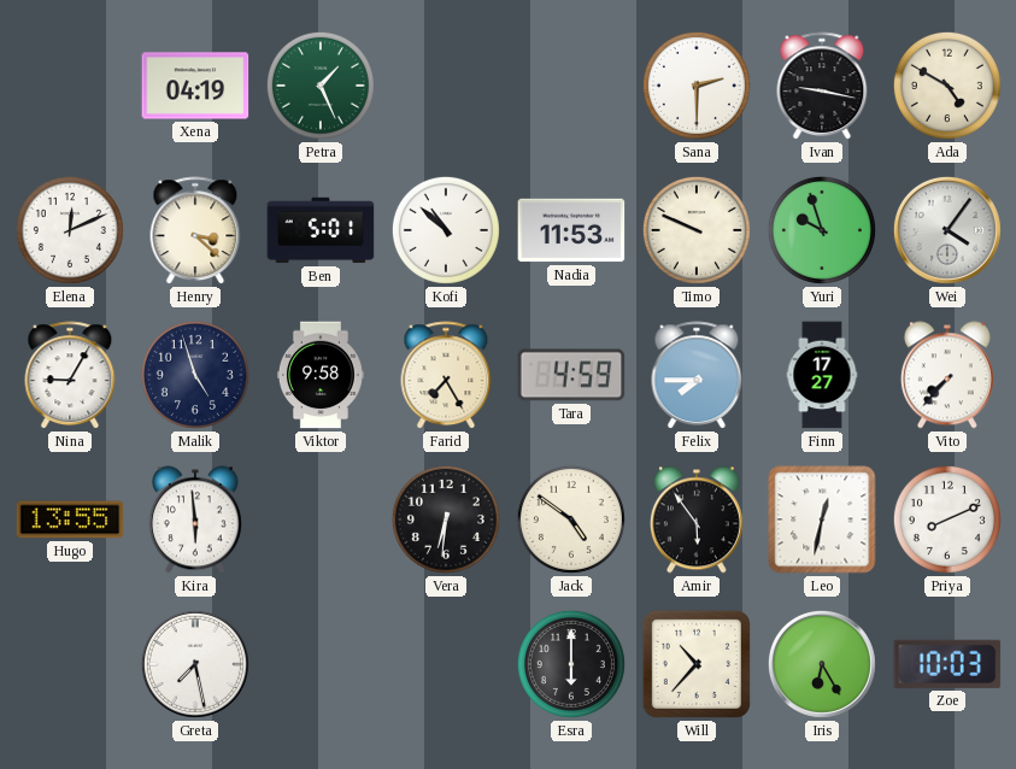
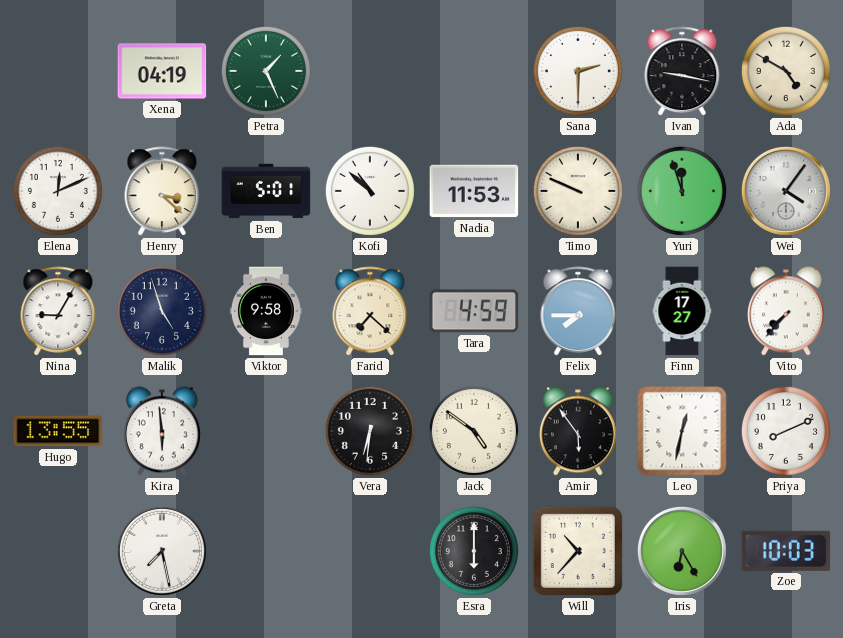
Yuri: 9:57 -> 11:57
Farid: 7:25 -> 7:22
